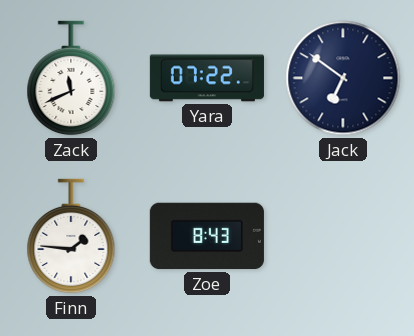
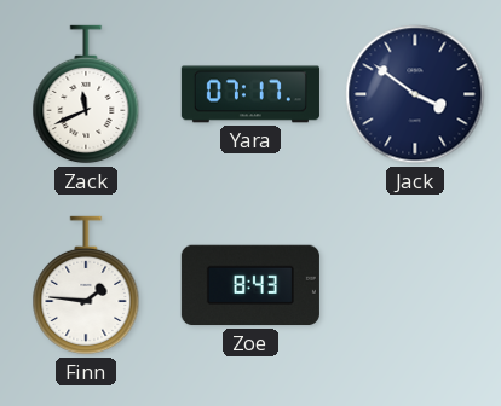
Yara: 07:22 -> 07:17
Jack: 6:51 -> 3:51
